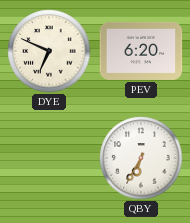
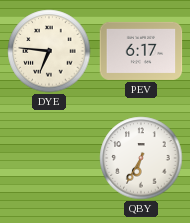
DYE: 6:49 -> 6:46
PEV: 6:20 -> 6:17
